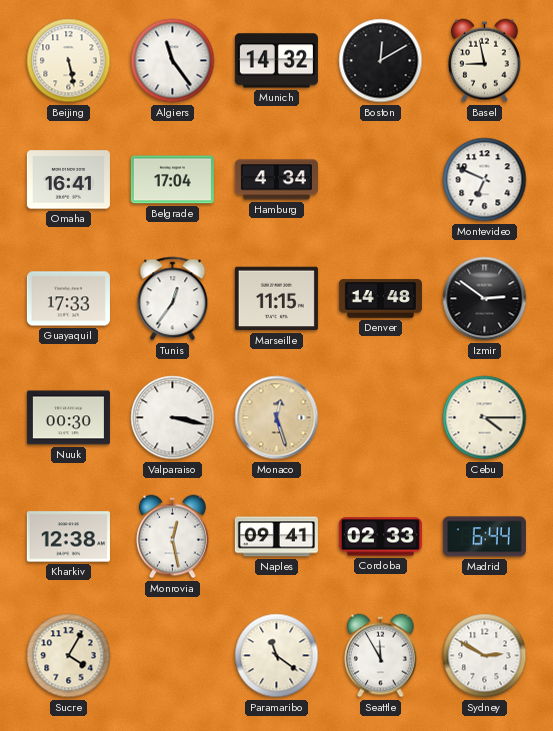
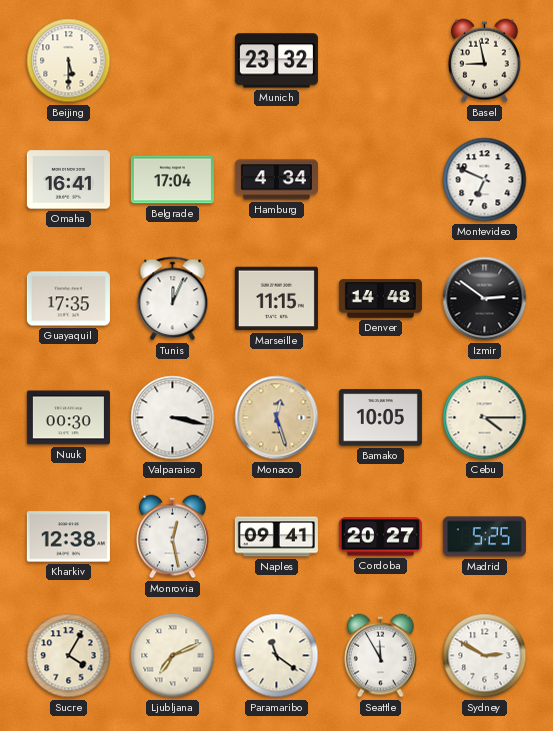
Beijing: 5:28 -> 5:30
Algiers: 11:24 -> none
Munich: 14:32 -> 23:32
Boston: 12:10 -> none
Guayaquil: 17:33 -> 17:35
Tunis: 12:36 -> 12:04
Bamako: none -> 10:05
Cordoba: 02:33 -> 20:27
Madrid: 6:44 -> 5:25
Ljubljana: none -> 7:11
